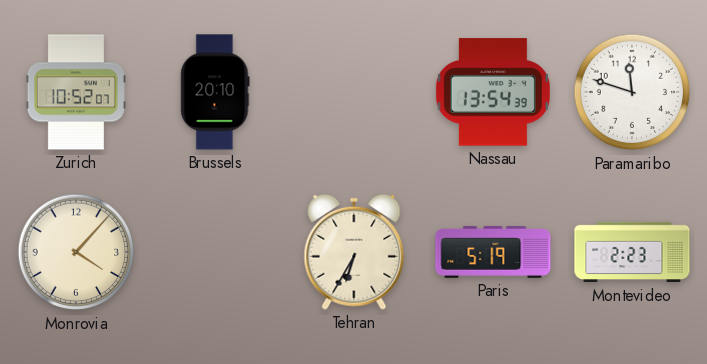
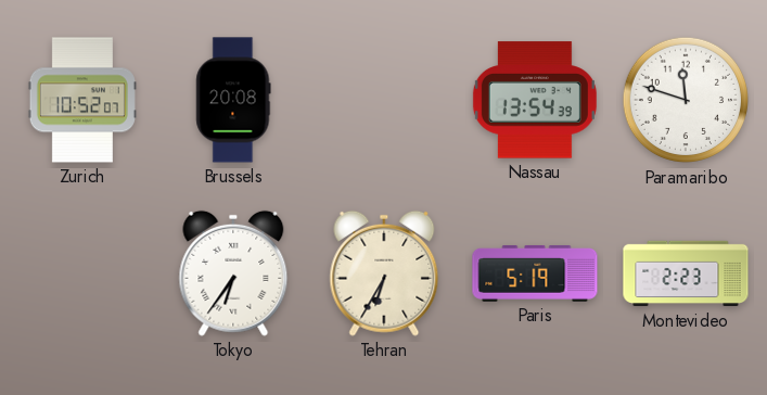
Brussels: 20:10 -> 20:08
Monrovia: 4:07 -> none
Tokyo: none -> 6:36
